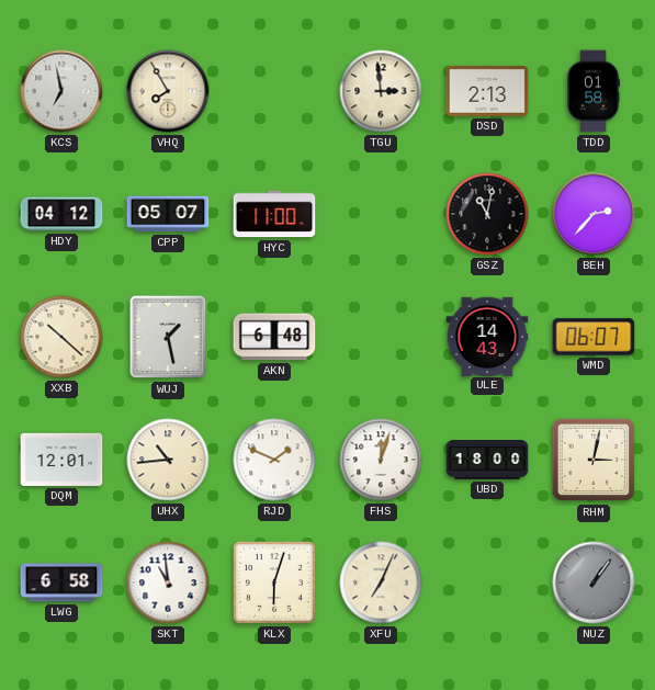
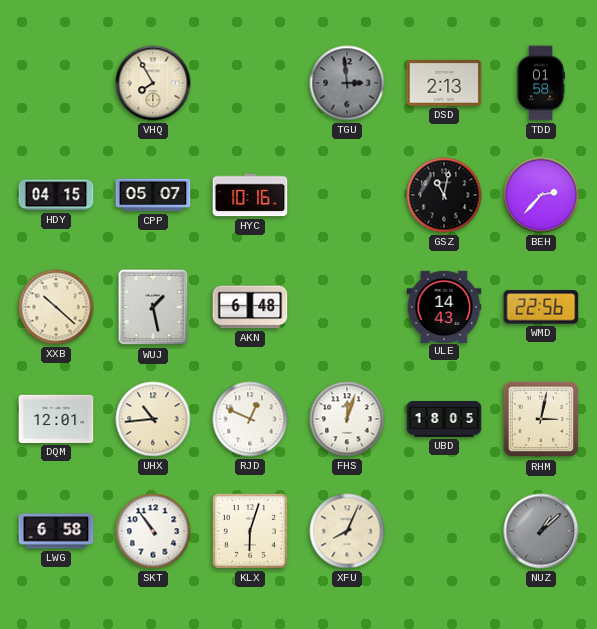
KCS: 6:58 -> none
TGU dial: cream -> grey
HDY: 04:12 -> 04:15
HYC: 11:00 -> 10:16
WMD: 06:07 -> 22:56
RJD: 1:49 -> 12:49
UBD: 18:00 -> 18:05
SKT: 10:59 -> 10:54
XFU: 7:04 -> 8:04
NUZ: 1:06 -> 1:08
